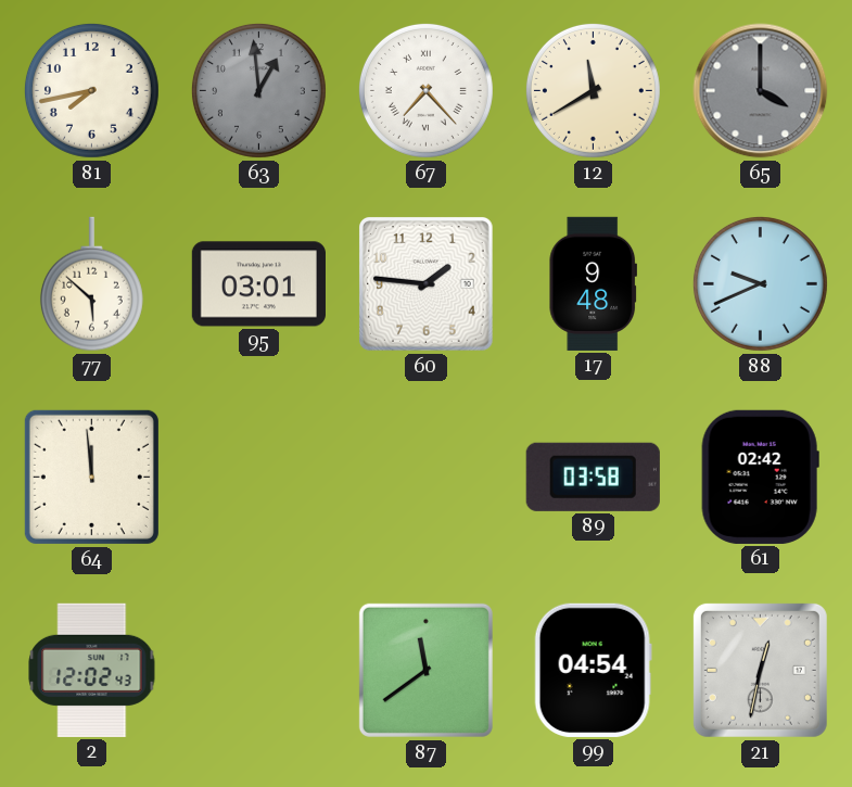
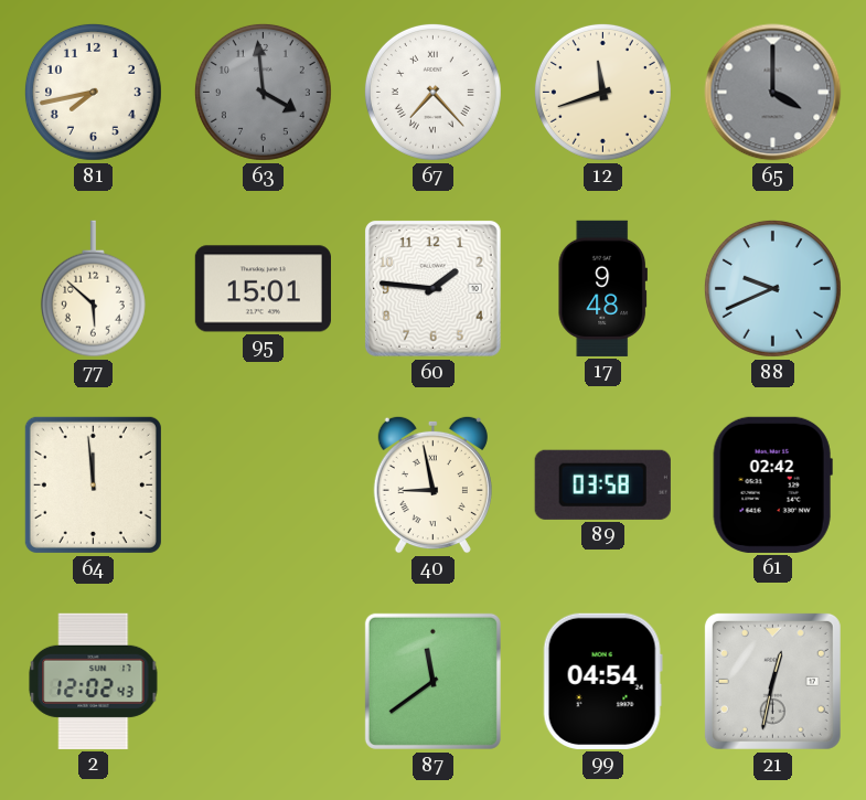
63: 12:59 -> 3:59
12: 11:40 -> 11:42
95: 03:01 -> 15:01
40: none -> 8:58
